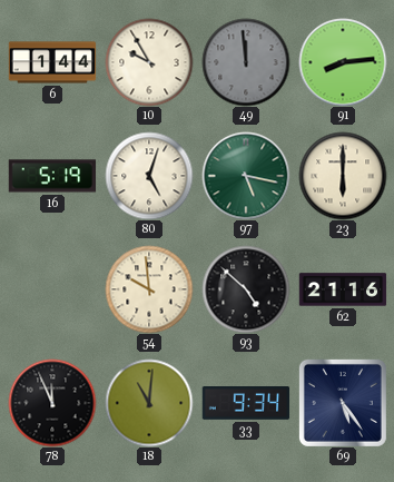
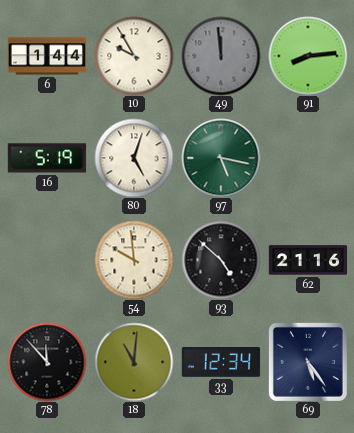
23: 6:00 -> none
78: 11:56 -> 11:53
33: 9:34 -> 12:34
